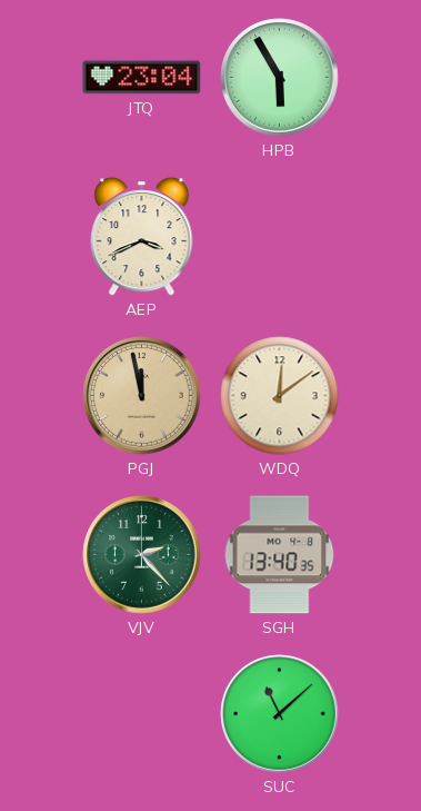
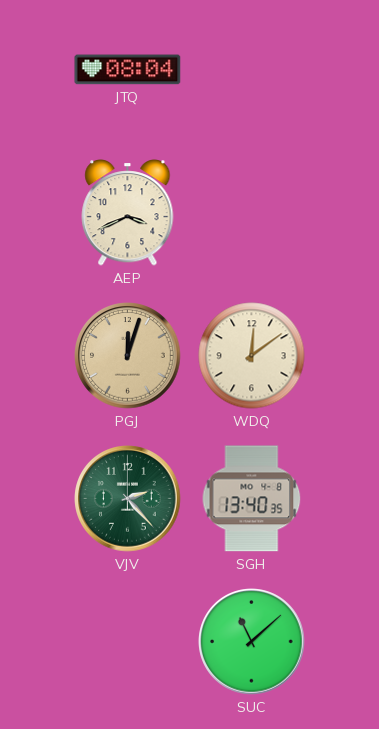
JTQ: 23:04 -> 08:04
HPB: 5:55 -> none
PGJ: 11:58 -> 12:03
